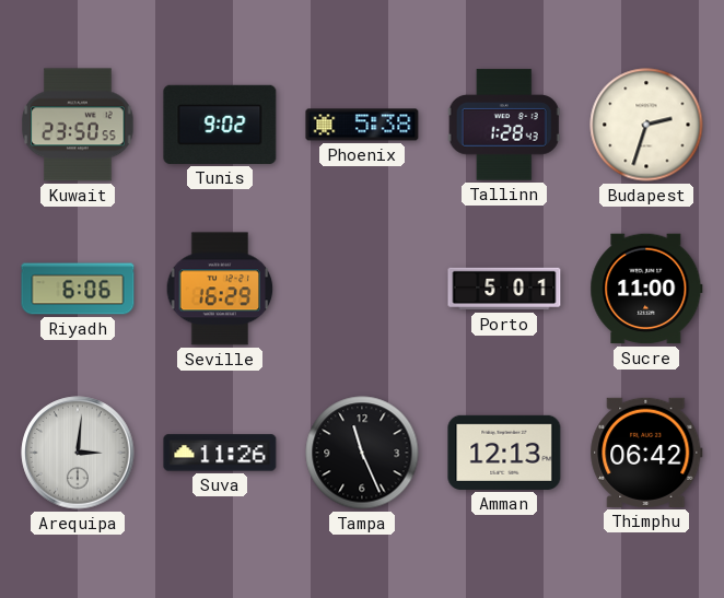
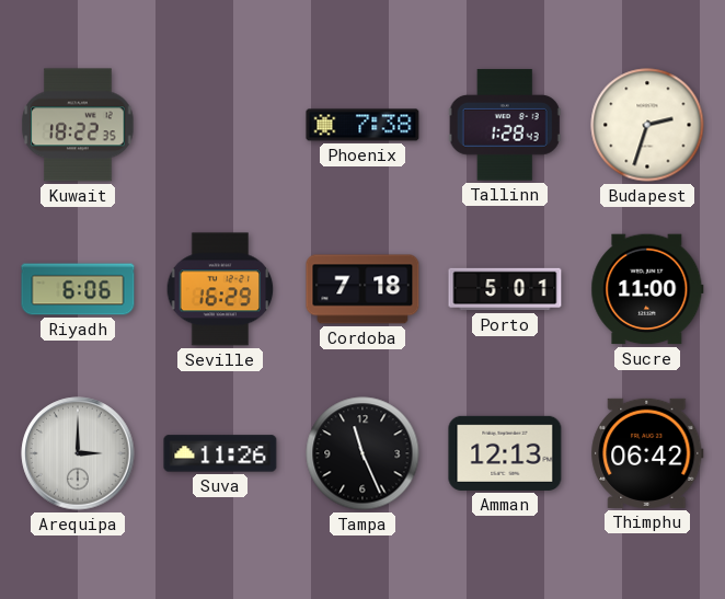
Kuwait: 23:50 -> 18:22
Tunis: 9:02 -> none
Phoenix: 5:38 -> 7:38
Cordoba: none -> 7:18
Arequipa: 3:01 -> 3:00
